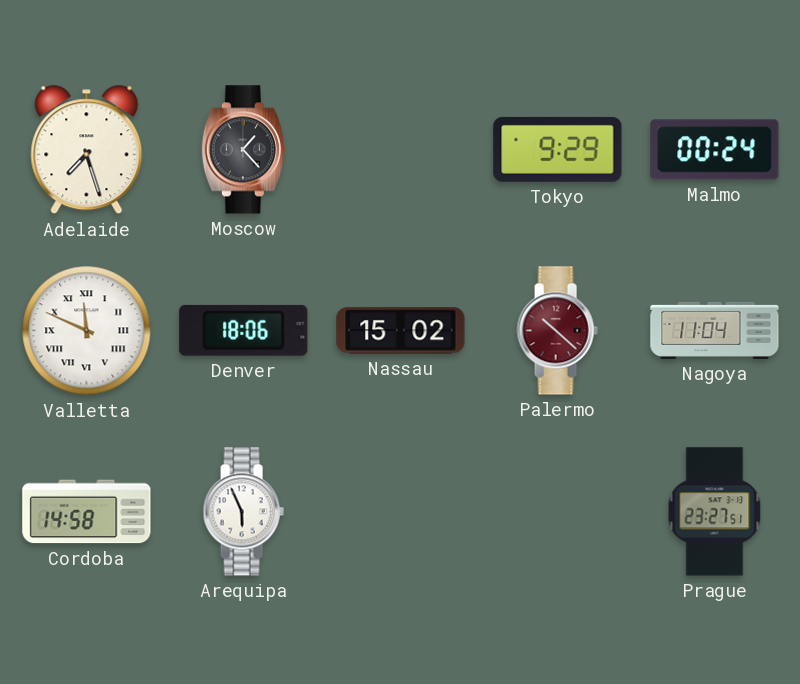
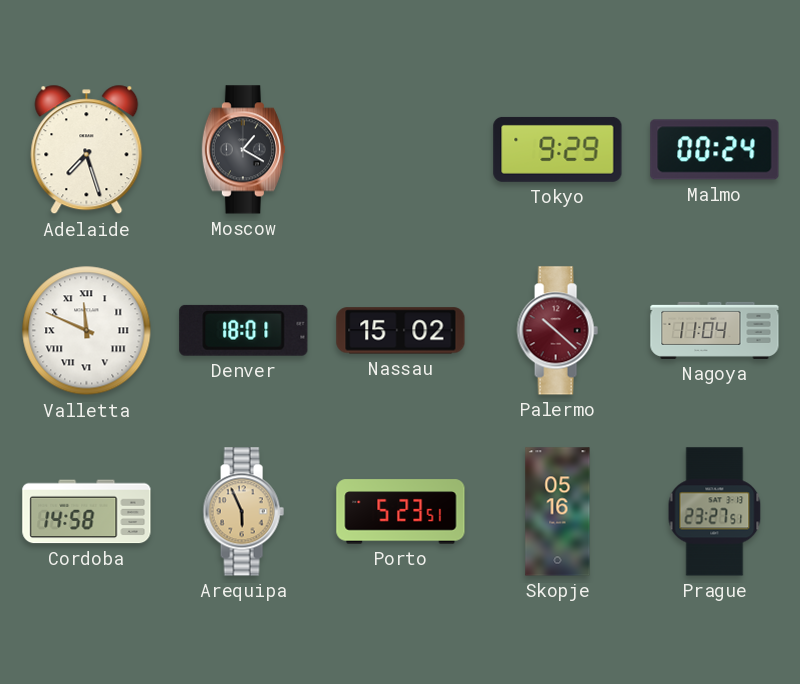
Moscow: 1:23 -> 1:20
Denver: 18:06 -> 18:01
Arequipa dial: white -> champagne
Porto: none -> 5:23
Skopje: none -> 05:16
